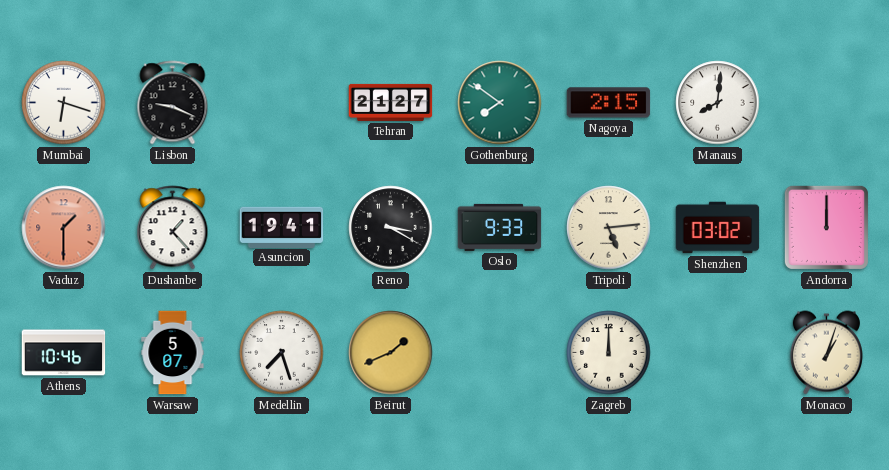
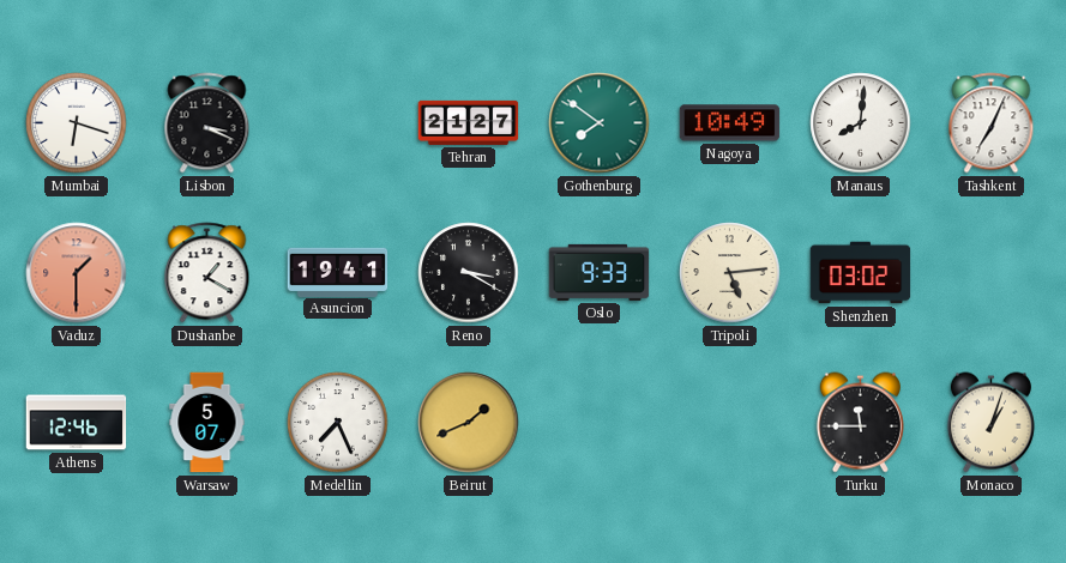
Lisbon: 9:19 -> 3:19
Nagoya: 2:15 -> 10:49
Tashkent: none -> 7:04
Dushanbe: 1:23 -> 1:20
Andorra: 12:00 -> none
Athens: 10:46 -> 12:46
Medellin: 7:27 -> 7:26
Zagreb: 12:00 -> none
Turku: none -> 11:45
